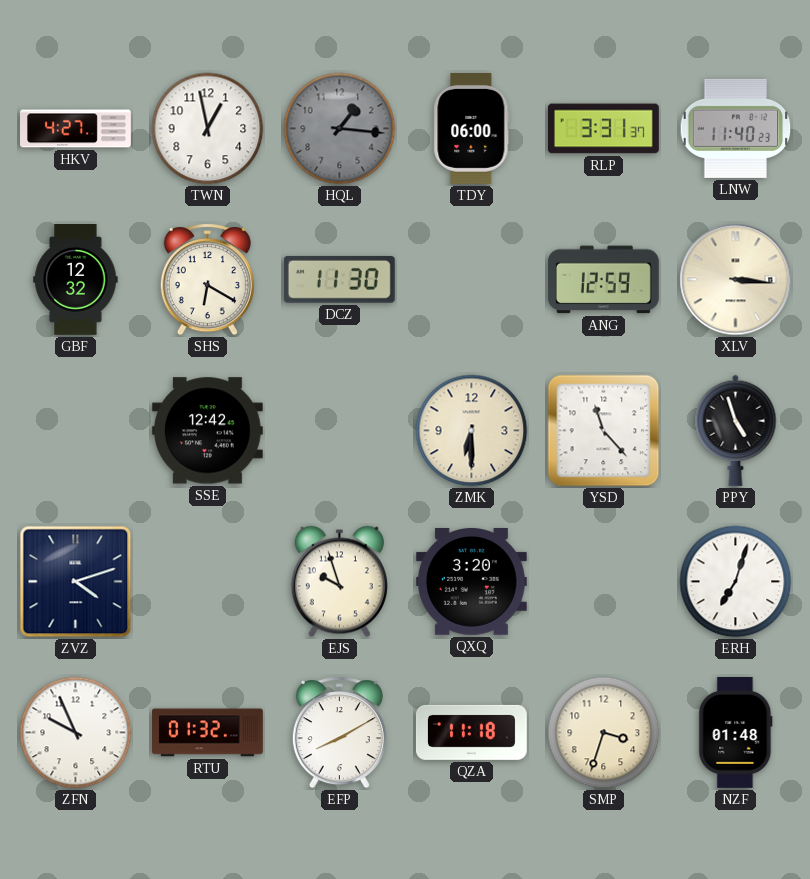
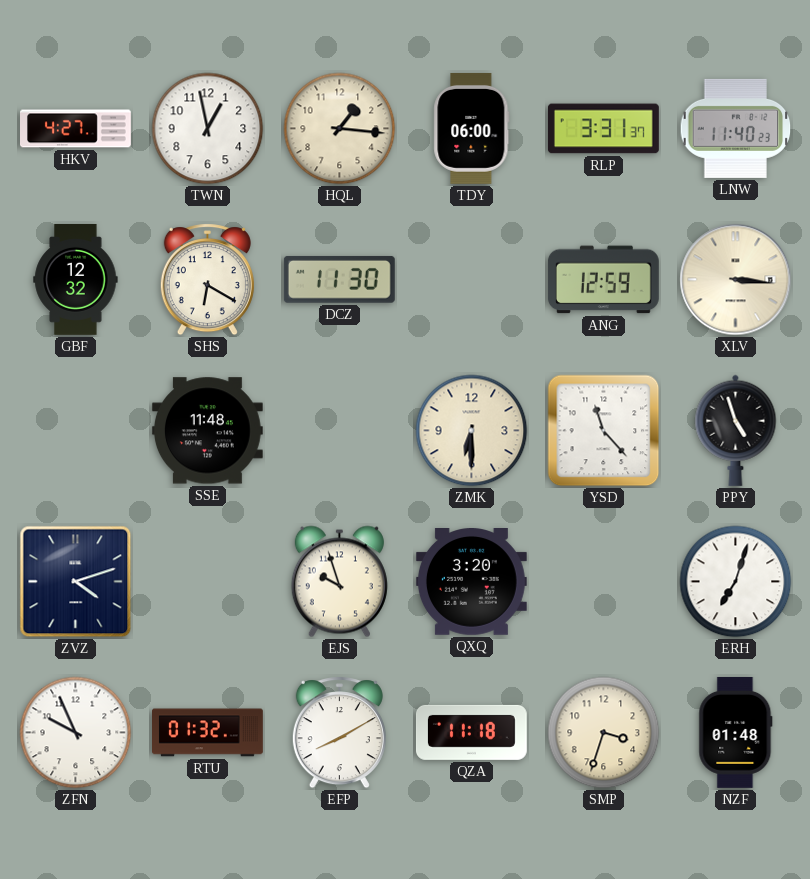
HQL dial: grey -> cream
SSE: 12:42 -> 11:48
